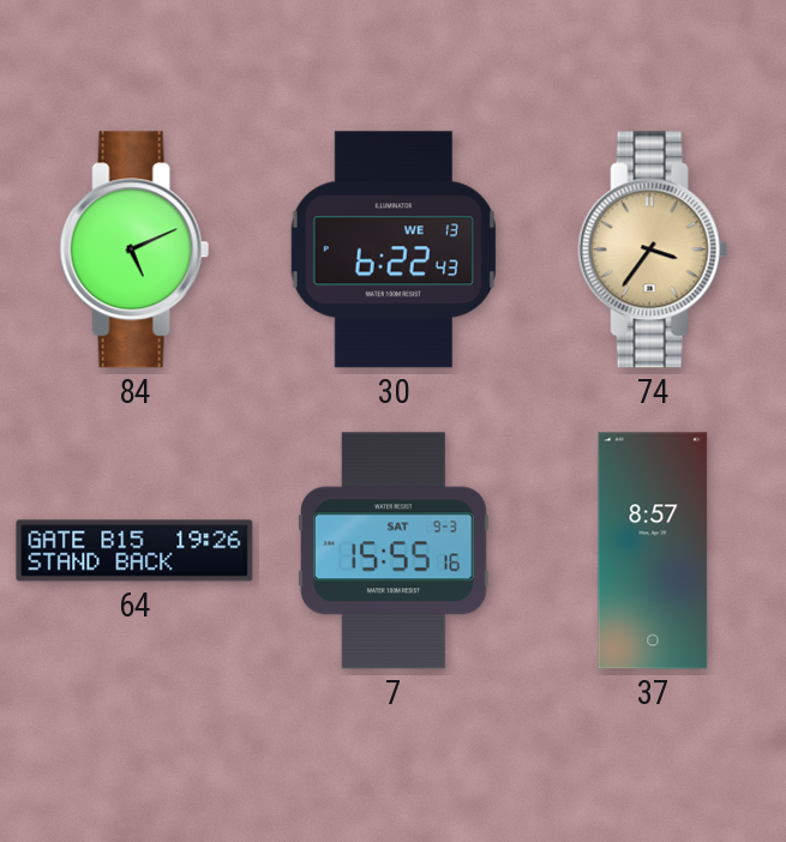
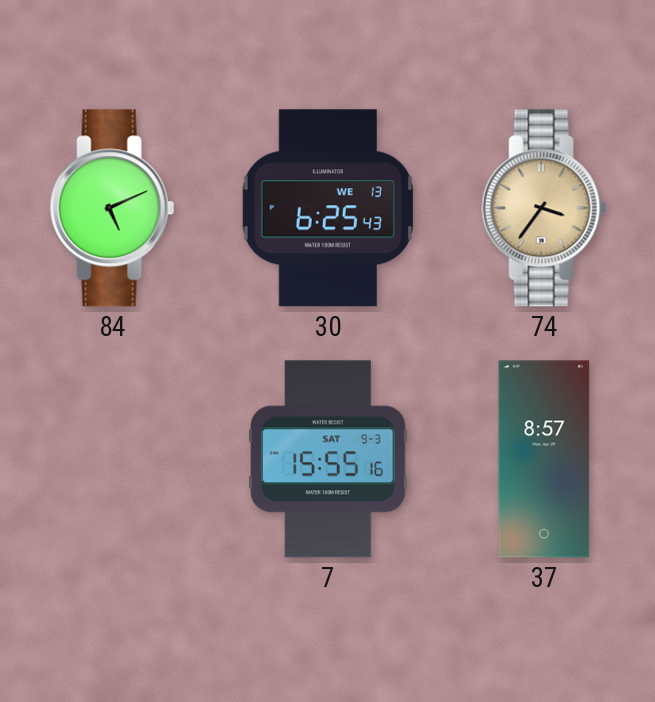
30: 6:22 -> 6:25
64: 19:26 -> none
